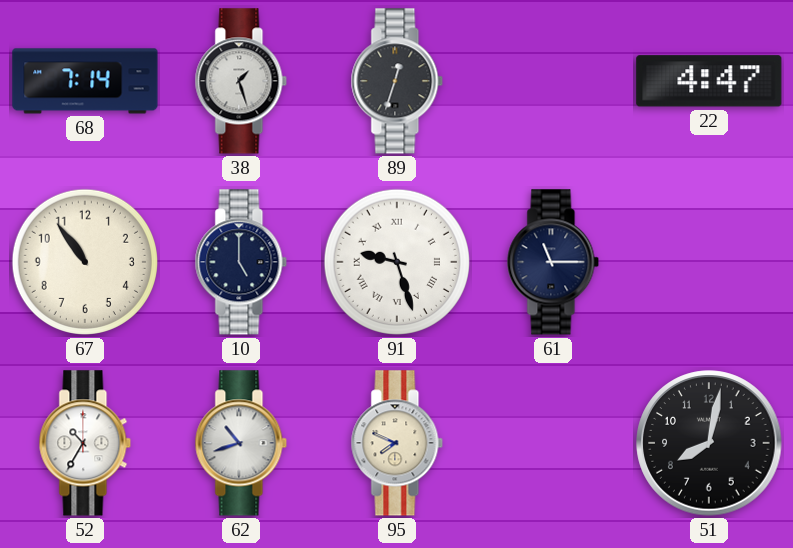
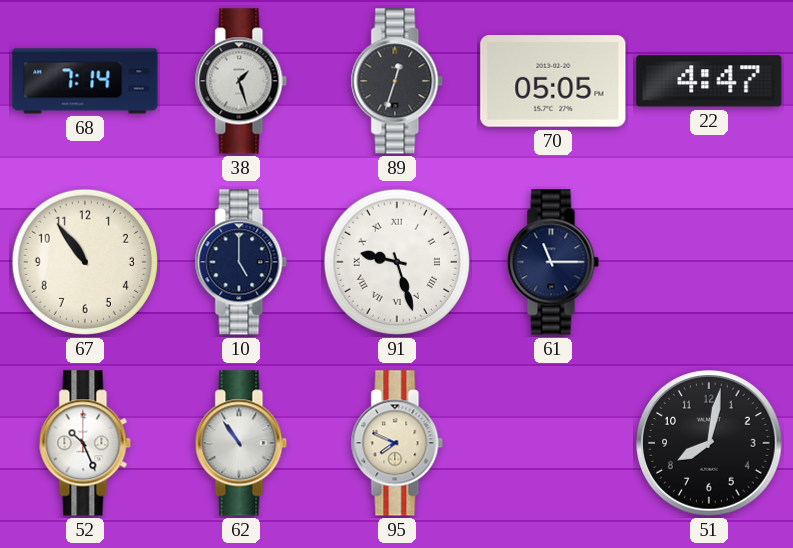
70: none -> 05:05
52: 10:35 -> 10:26
62: 10:42 -> 10:54
